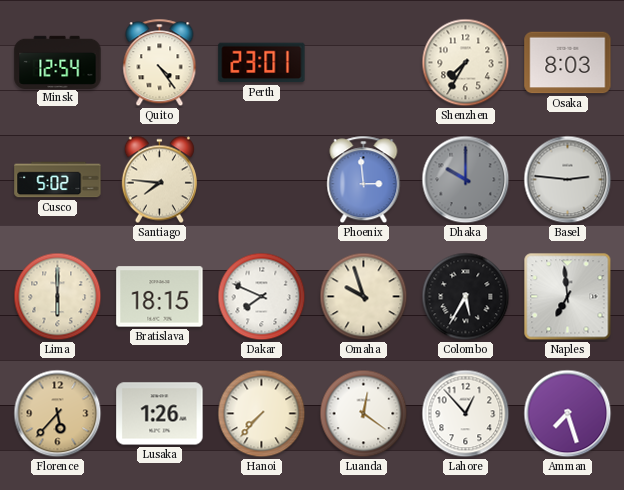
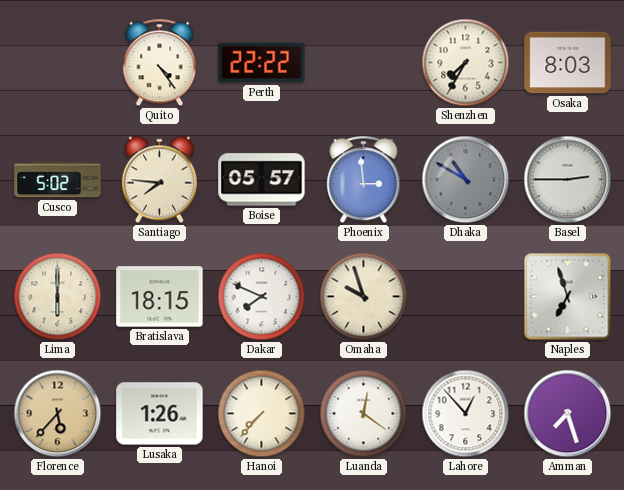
Minsk: 12:54 -> none
Perth: 23:01 -> 22:22
Boise: none -> 05:57
Dhaka: 10:00 -> 10:50
Basel: 2:46 -> 2:45
Colombo: 5:35 -> none
Naples: 6:59 -> 6:57
